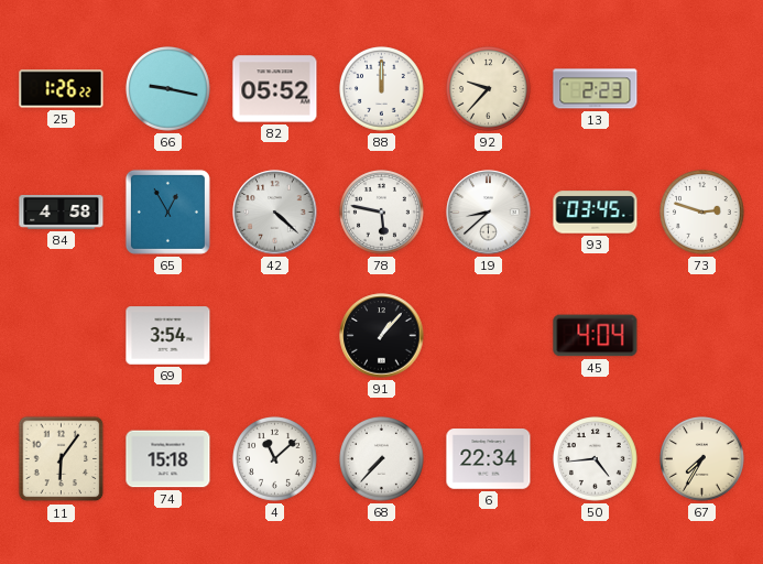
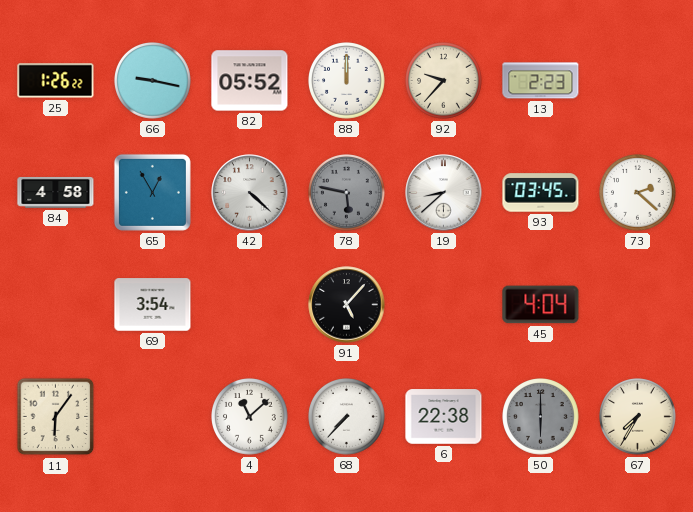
78 dial: white -> grey
73: 2:48 -> 2:22
91: 1:07 -> 5:07
74: 15:18 -> none
6: 22:34 -> 22:38
50: 4:44 -> 6:00
50 dial: white -> grey
